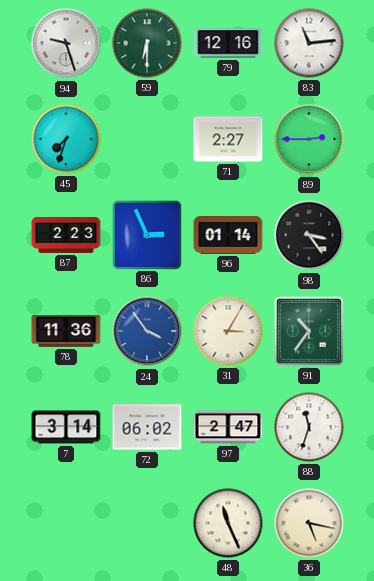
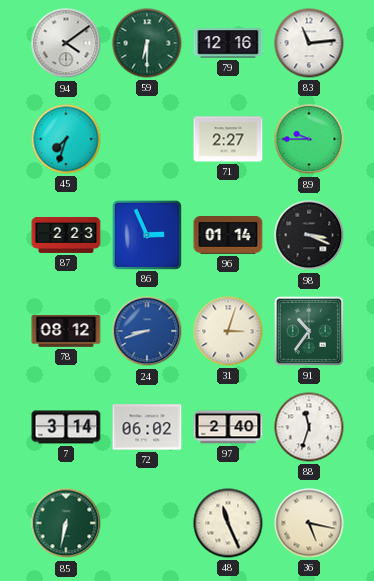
94: 9:27 -> 4:09
89: 2:45 -> 9:45
98: 3:24 -> 3:19
78: 11:36 -> 08:12
24: 3:54 -> 8:42
31: 3:05 -> 3:03
97: 2:47 -> 2:40
85: none -> 6:32
